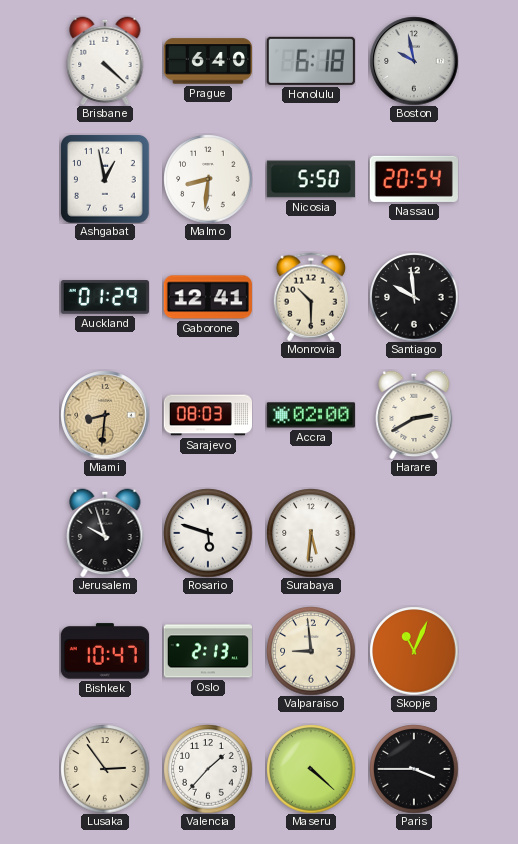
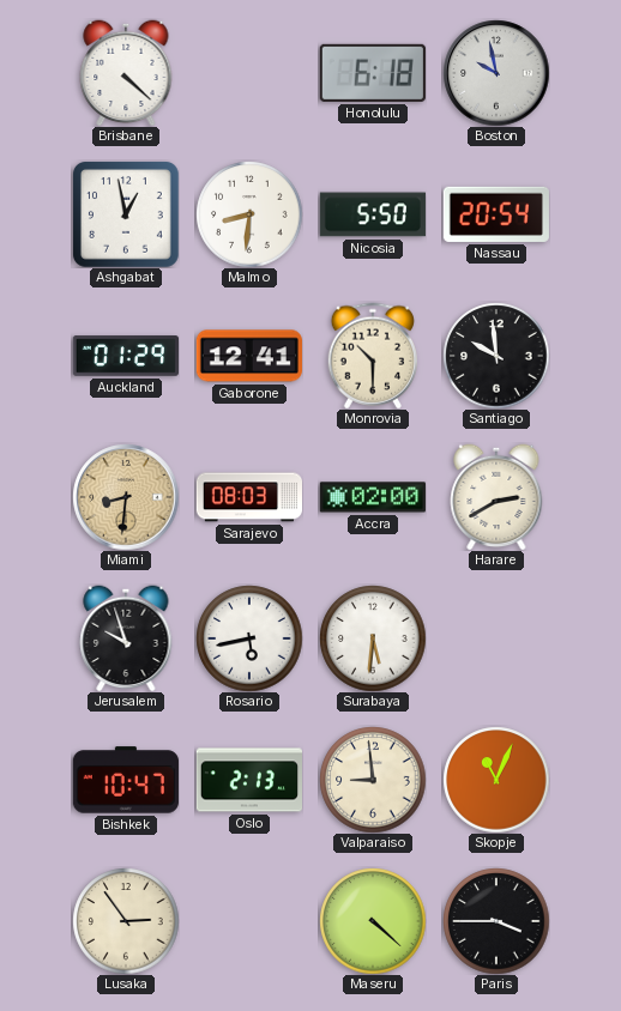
Prague: 6:40 -> none
Rosario: 5:48 -> 5:43
Valencia: 1:37 -> none
